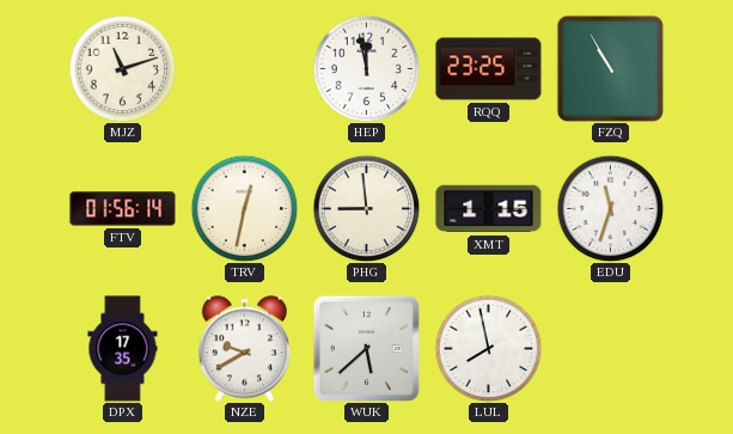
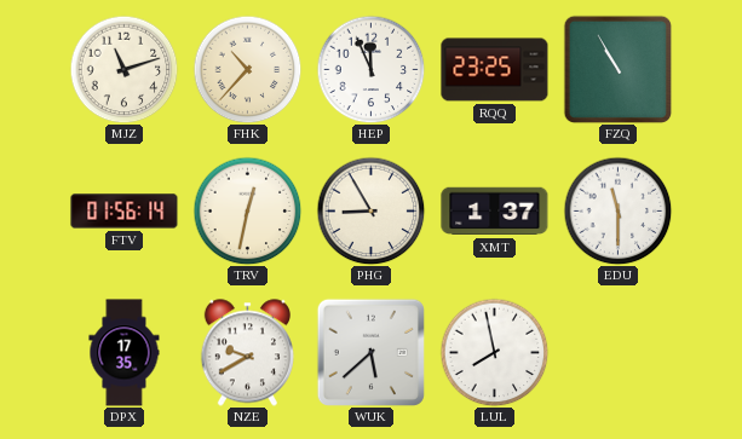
FHK: none -> 10:37
HEP: 11:58 -> 11:56
PHG: 8:59 -> 8:55
XMT: 1:15 -> 1:37
EDU: 11:33 -> 11:30
